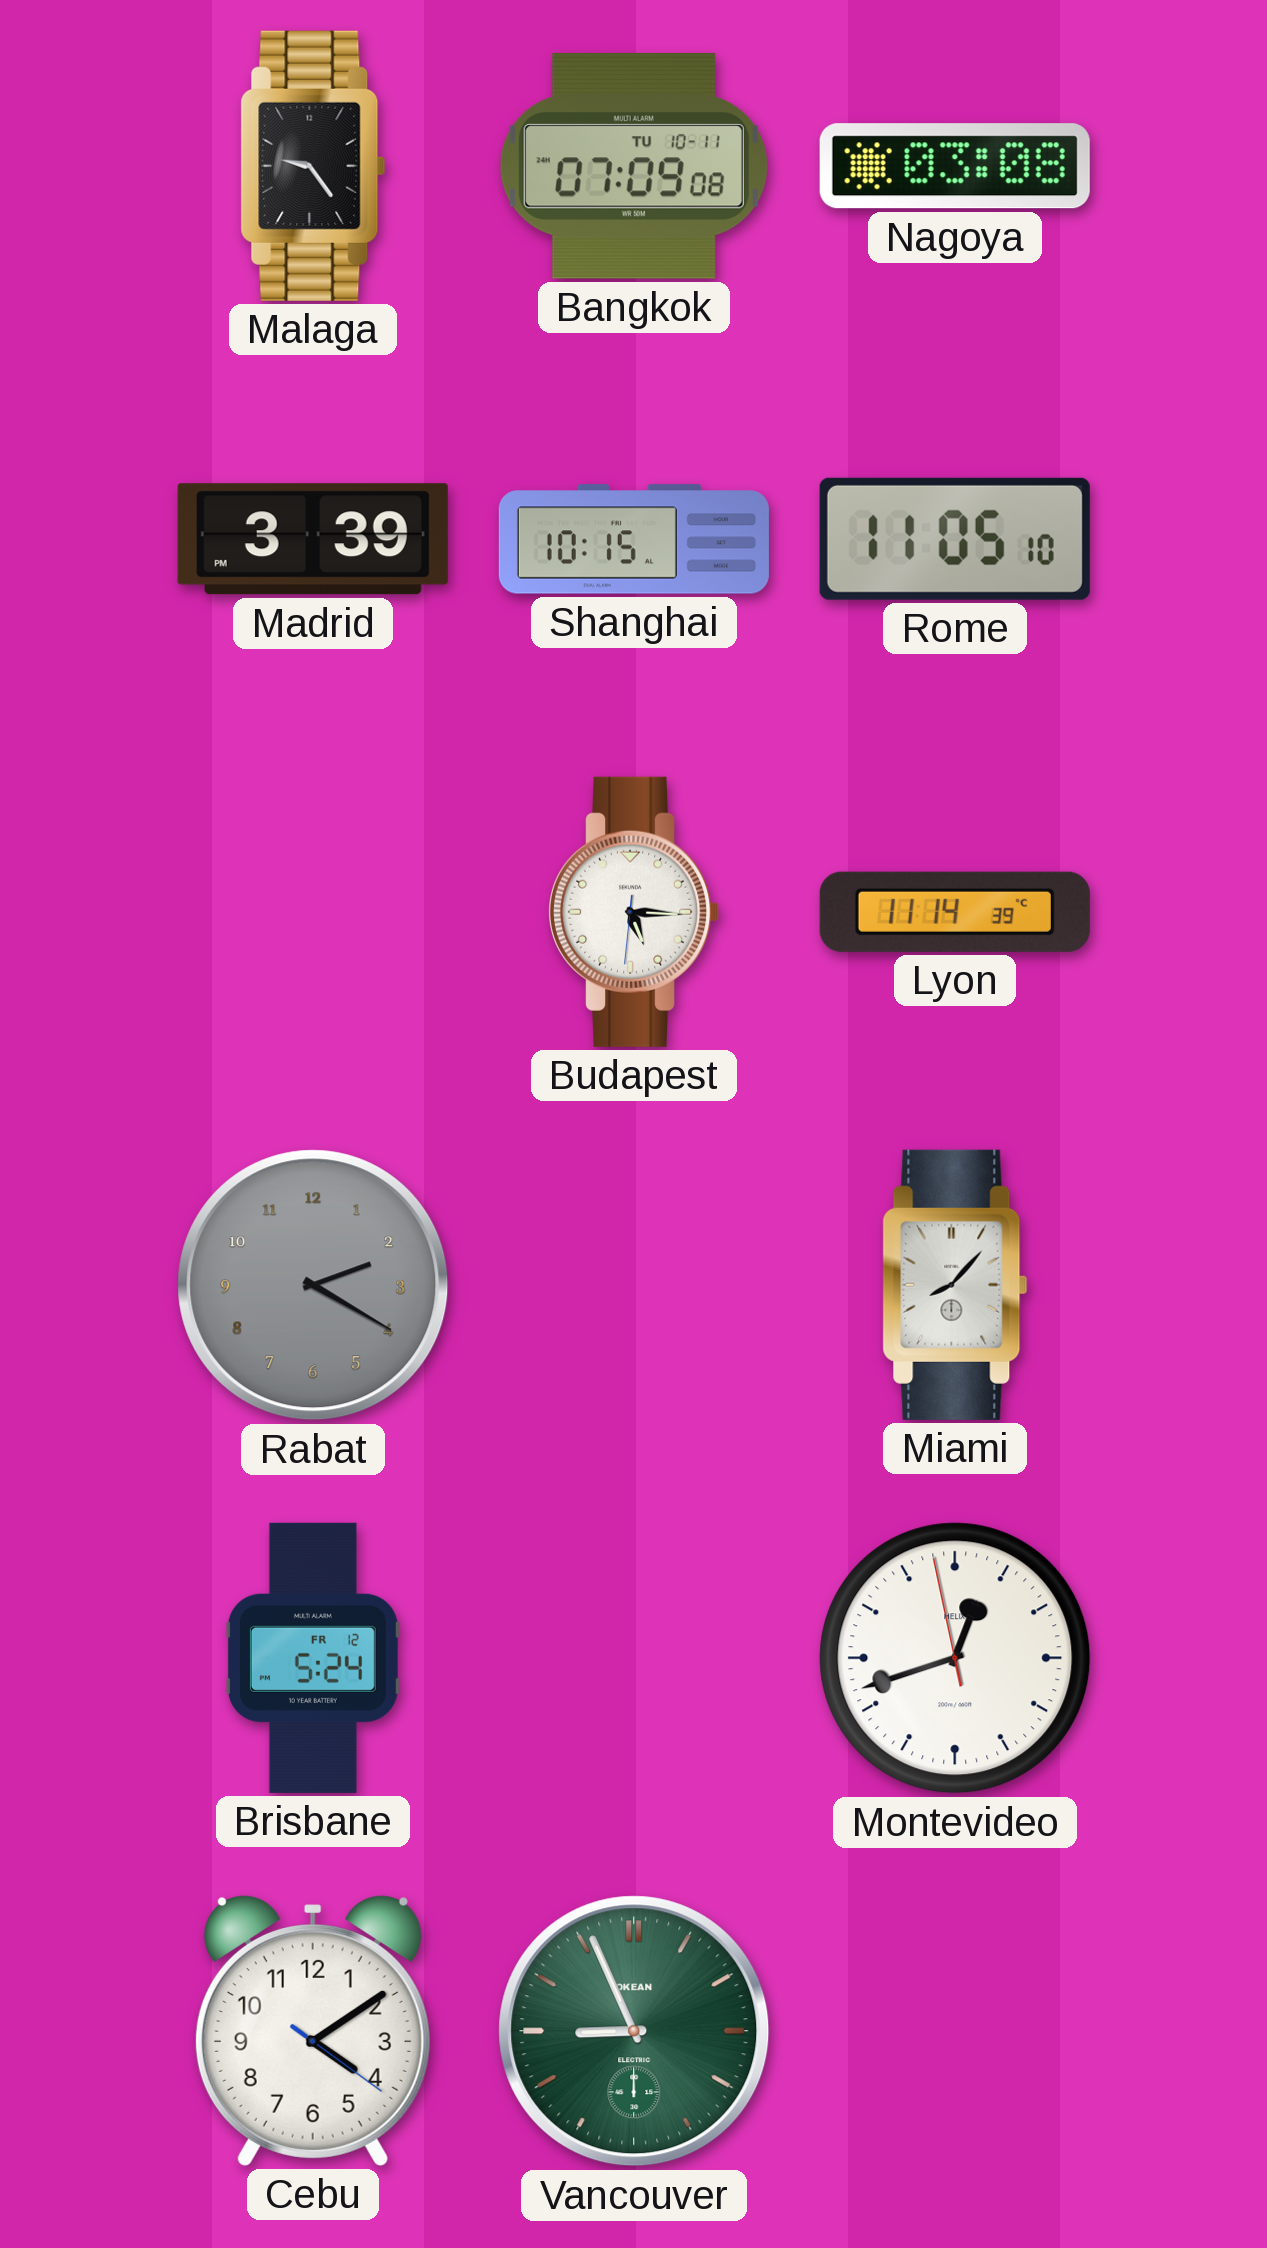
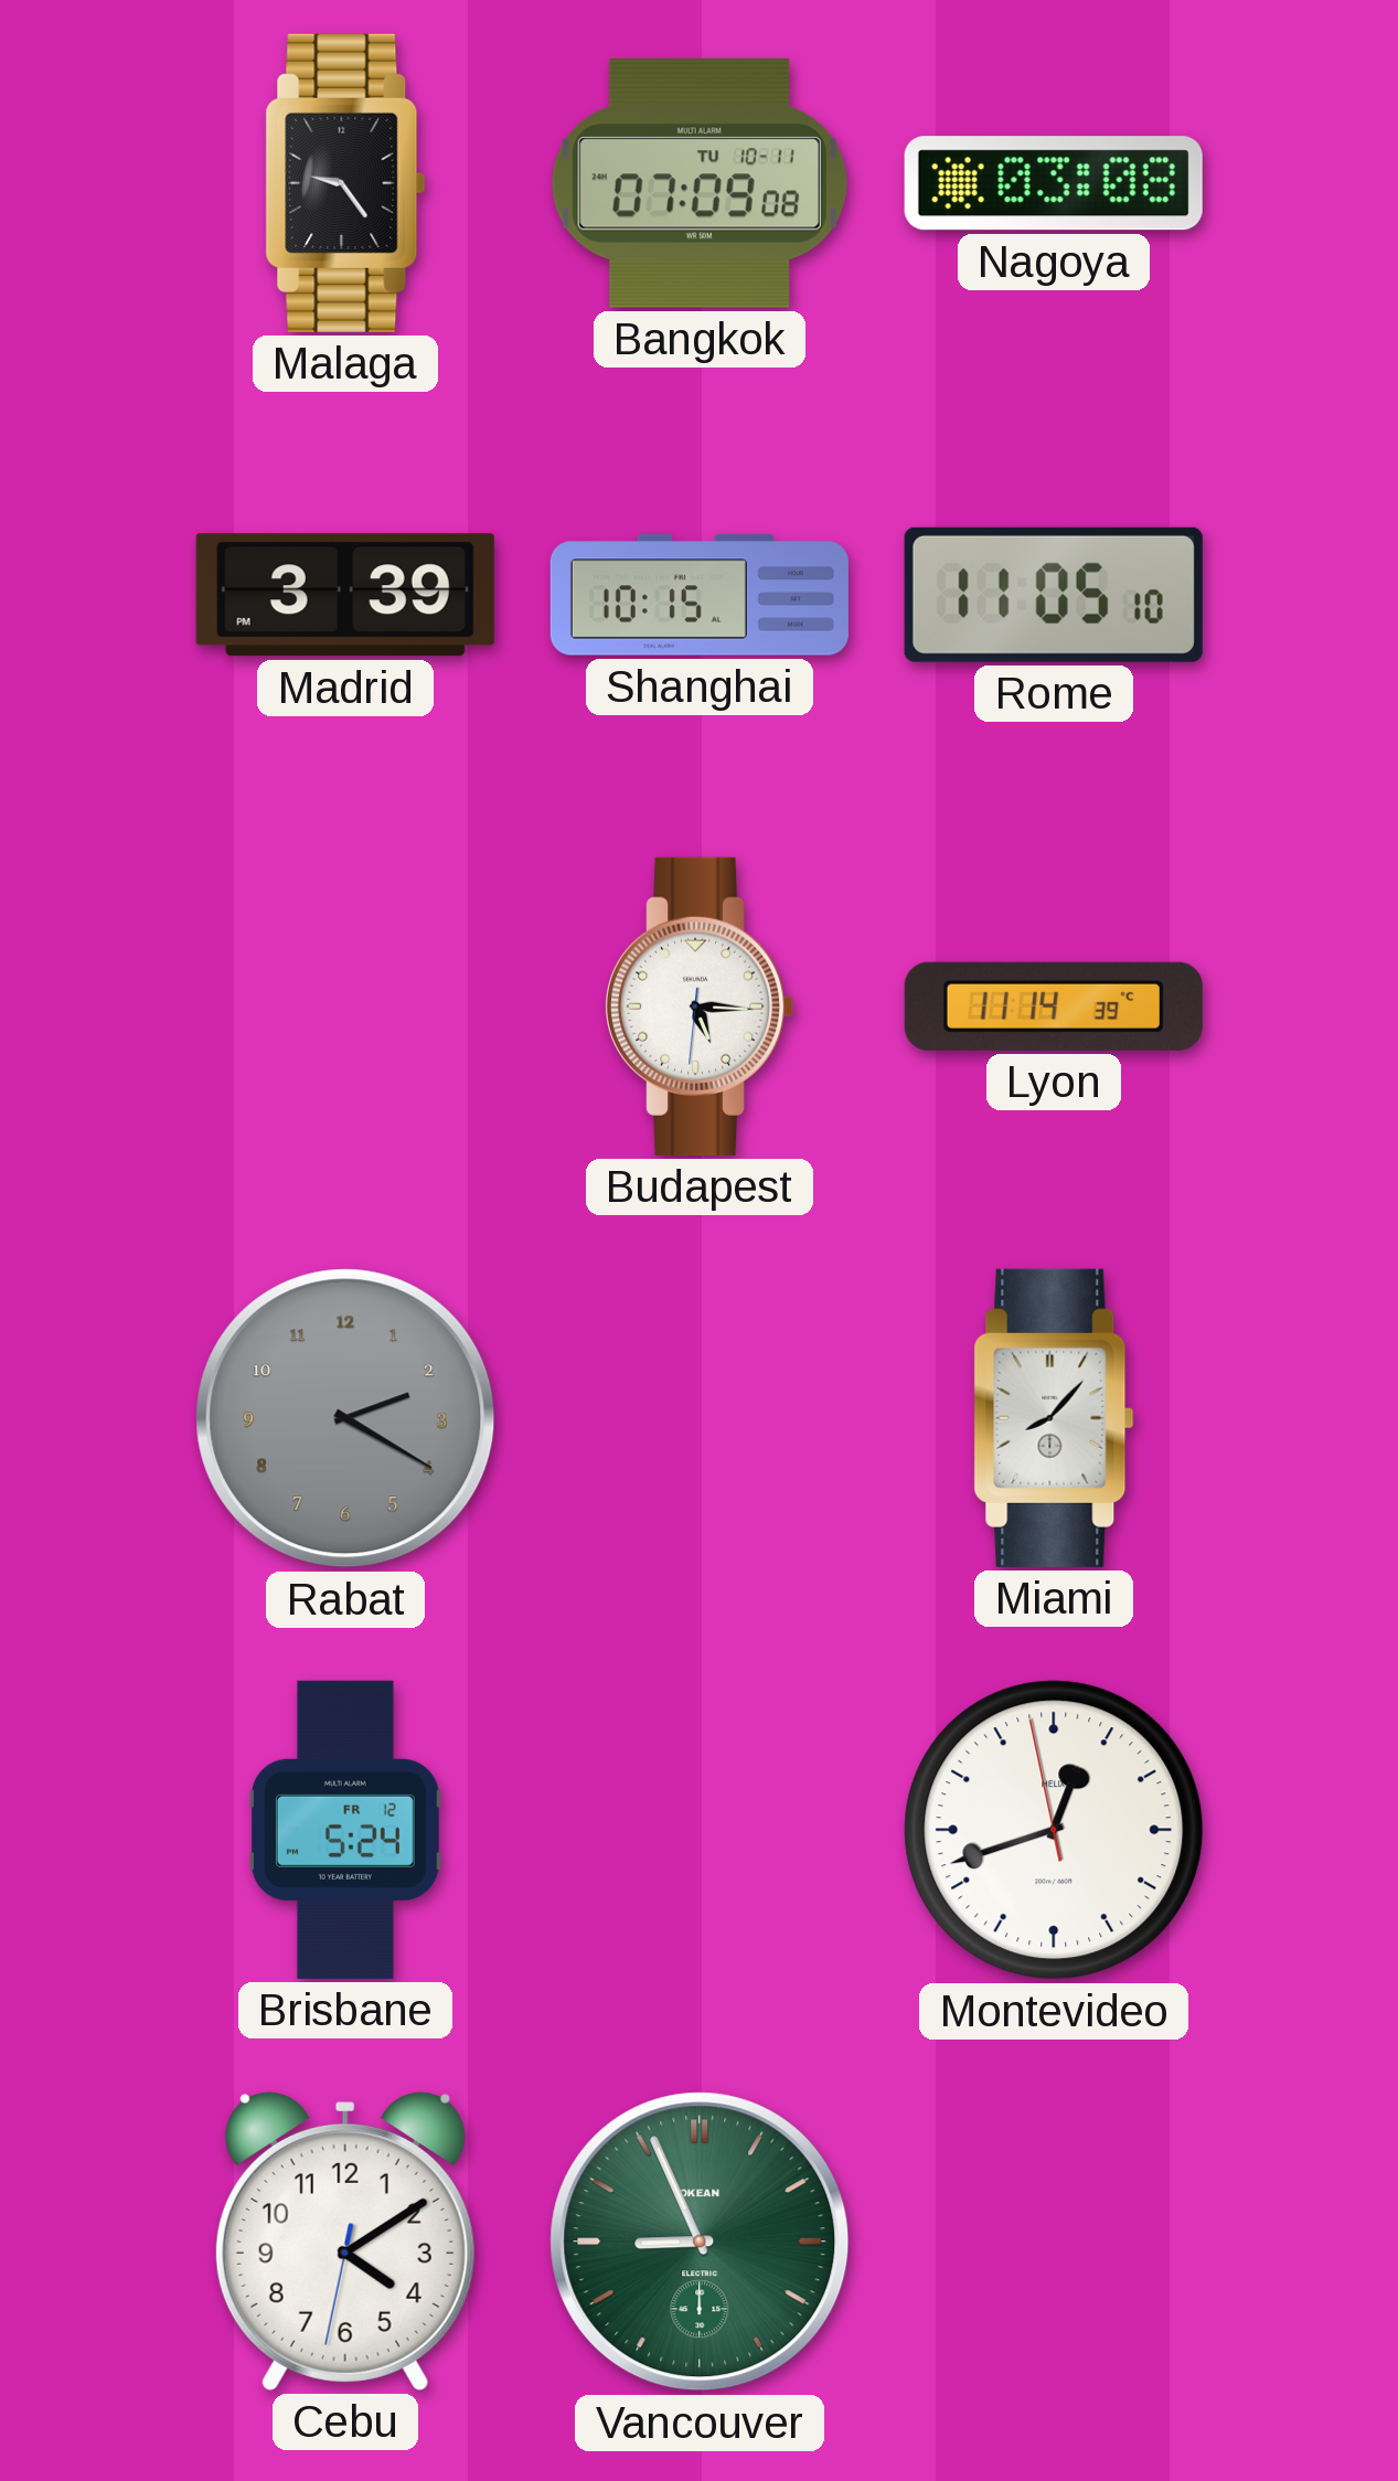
Cebu: 4:09:21 -> 4:09:32
